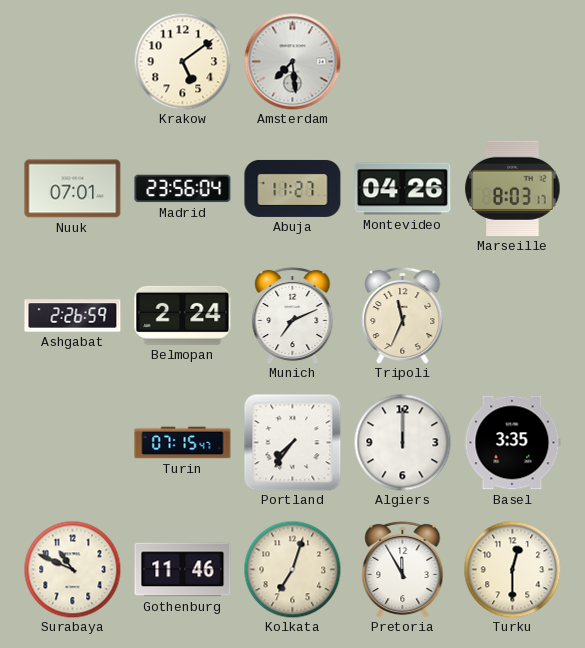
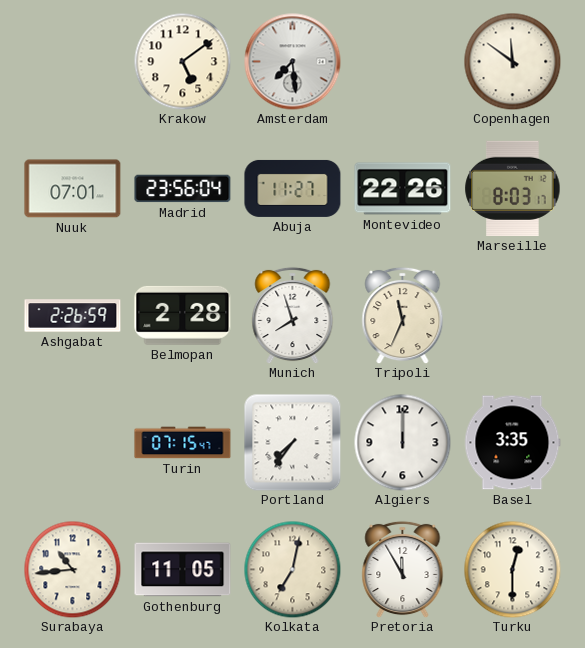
Copenhagen: none -> 11:51
Montevideo: 04:26 -> 22:26
Belmopan: 2:24 -> 2:28
Munich: 7:11 -> 7:57
Surabaya: 10:49 -> 10:44
Gothenburg: 11:46 -> 11:05
Kolkata: 7:03 -> 7:02
